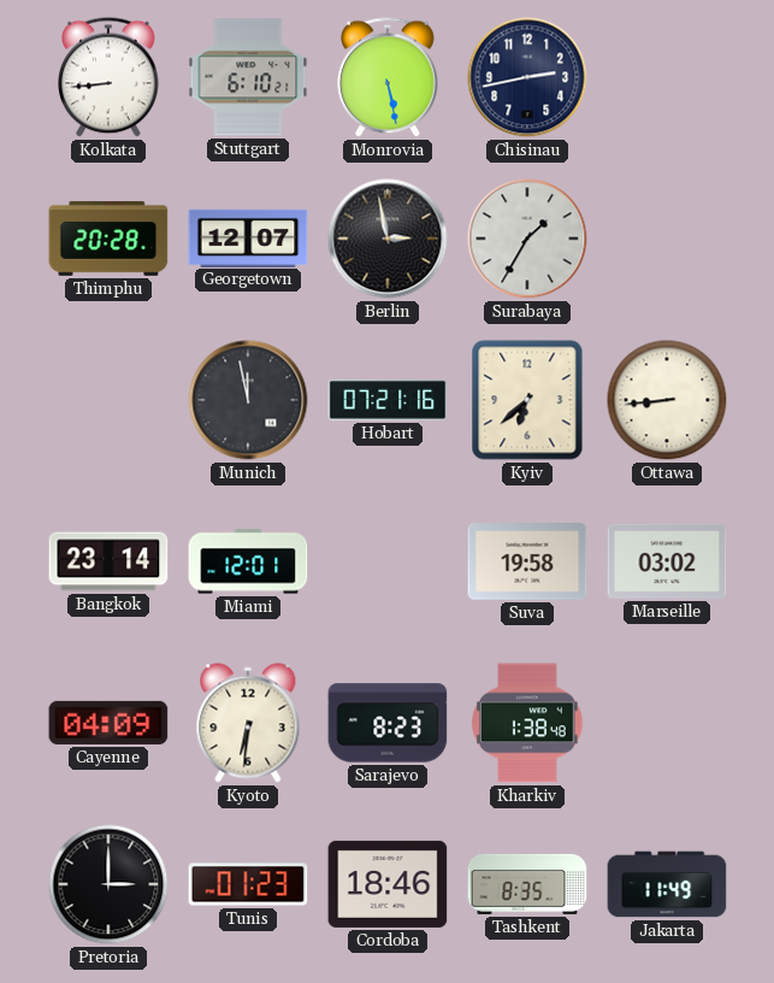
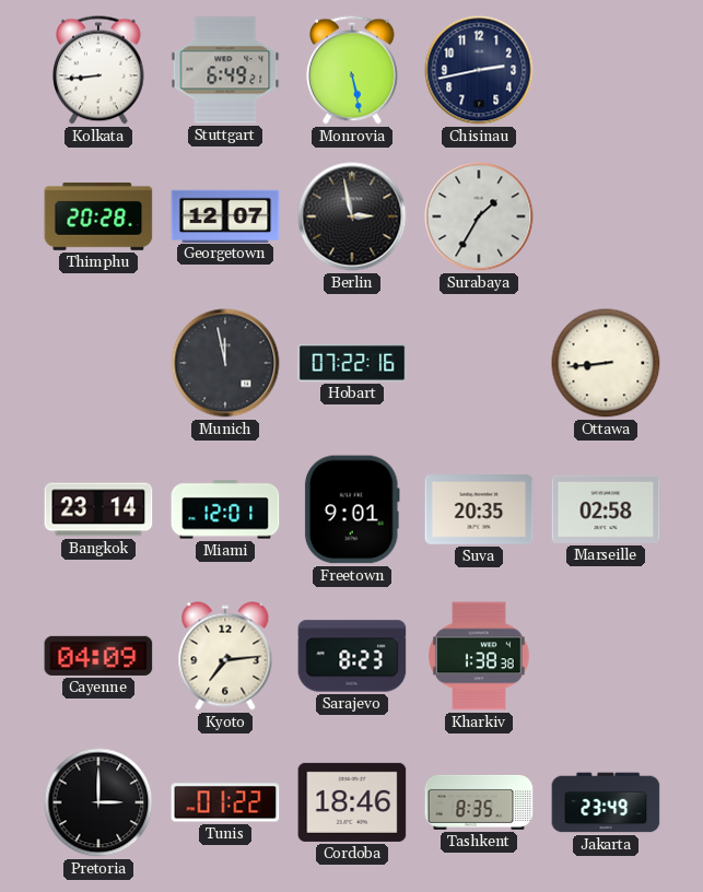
Stuttgart: 6:10 -> 6:49
Hobart: 07:21 -> 07:22
Kyiv: 6:38 -> none
Freetown: none -> 9:01
Suva: 19:58 -> 20:35
Marseille: 03:02 -> 02:58
Kyoto: 6:31 -> 7:14
Kharkiv: 1:38:48 -> 1:38:38
Tunis: 01:23 -> 01:22
Jakarta: 11:49 -> 23:49
